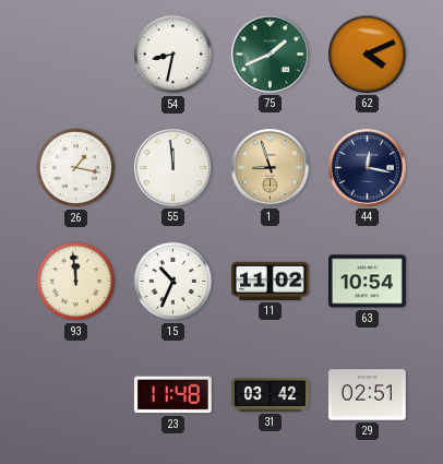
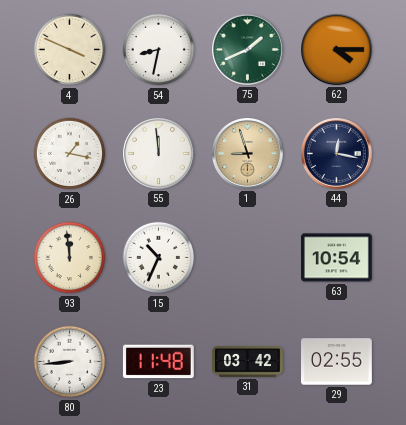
4: none -> 3:49
62: 4:11 -> 4:15
11: 11:02 -> none
80: none -> 8:44
29: 02:51 -> 02:55
